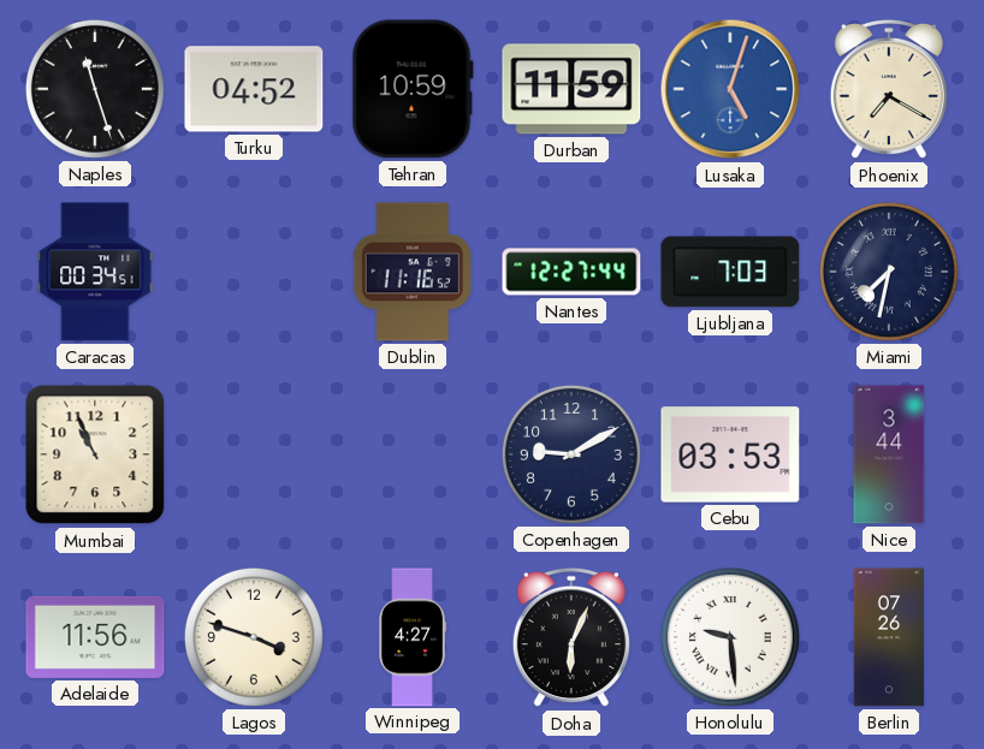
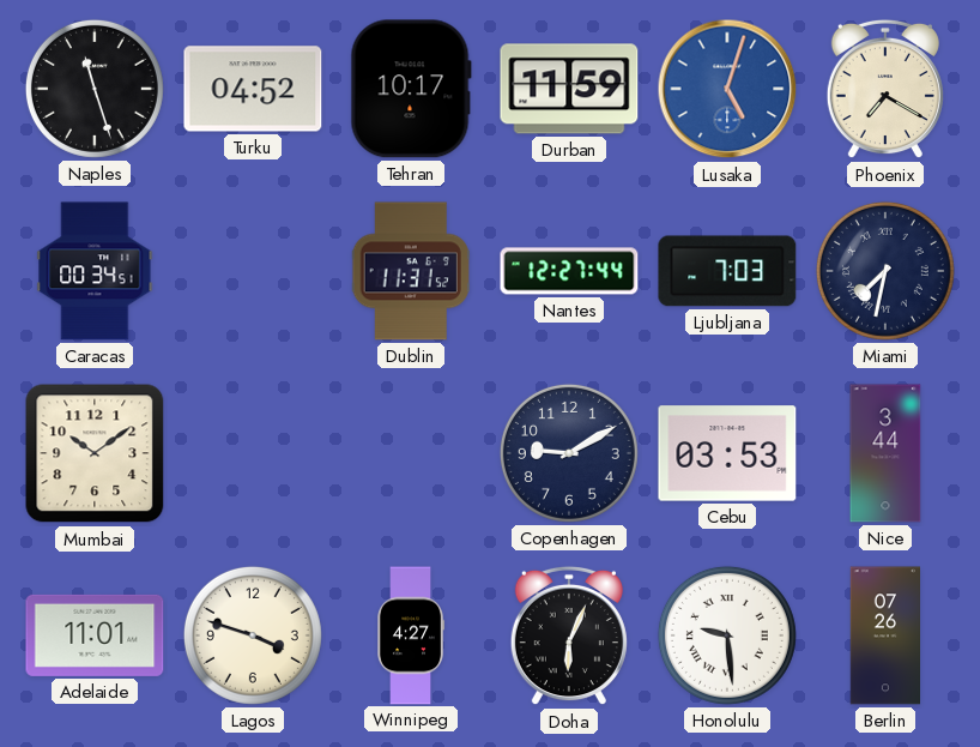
Tehran: 10:59 -> 10:17
Dublin: 11:16 -> 11:31
Mumbai: 10:56 -> 10:09
Adelaide: 11:56 -> 11:01
